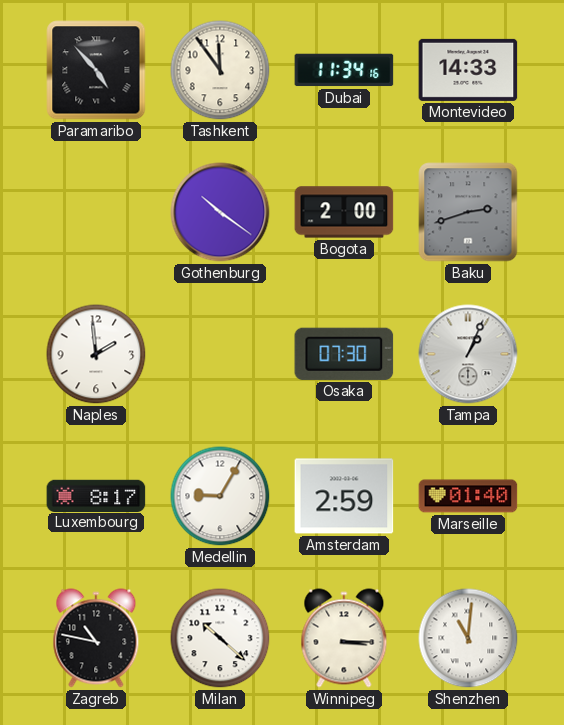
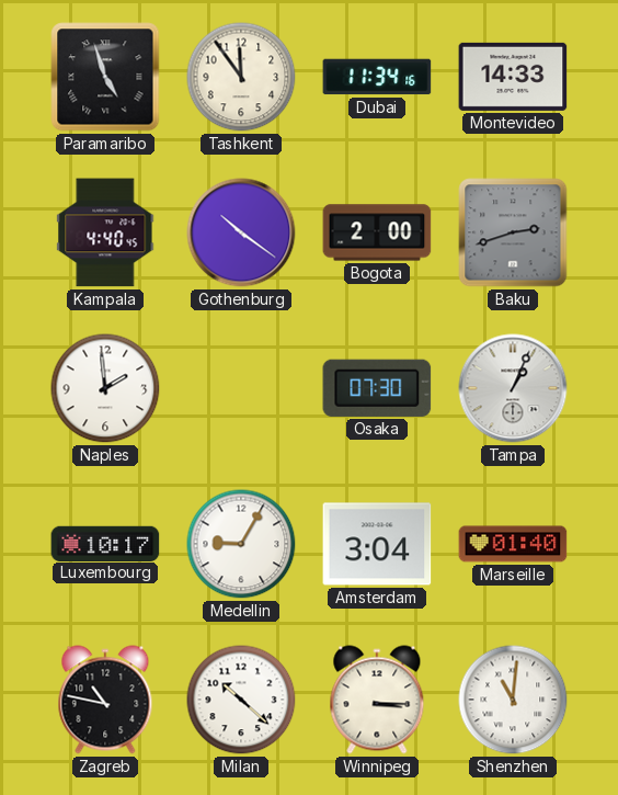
Paramaribo: 4:53 -> 4:57
Kampala: none -> 4:40
Luxembourg: 8:17 -> 10:17
Amsterdam: 2:59 -> 3:04
